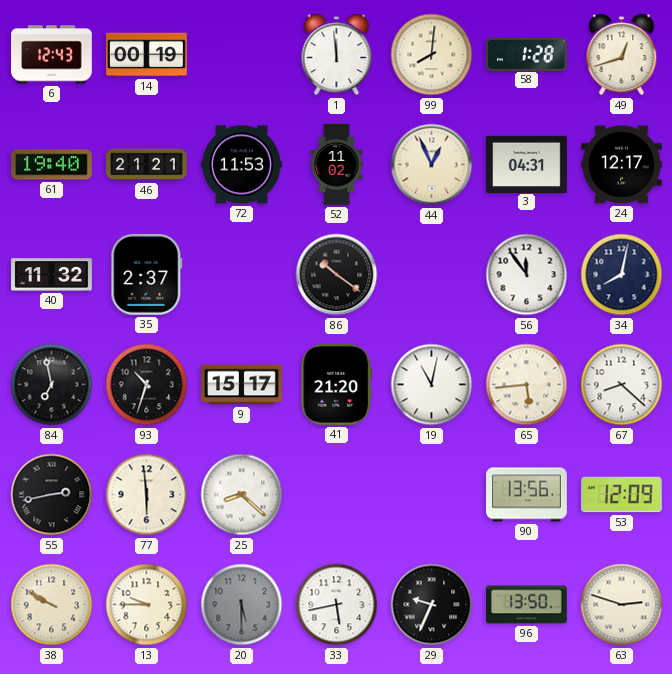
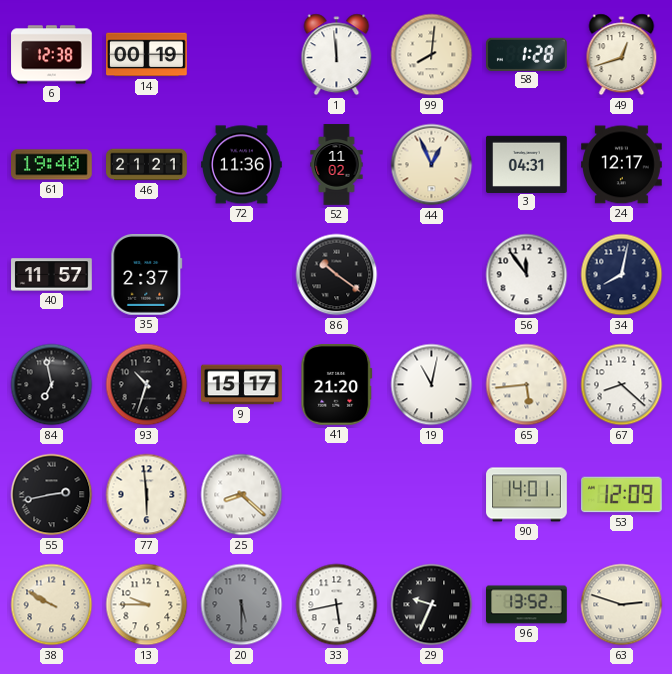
6: 12:43 -> 12:38
72: 11:53 -> 11:36
40: 11:32 -> 11:57
90: 13:56 -> 14:01
96: 13:50 -> 13:52
